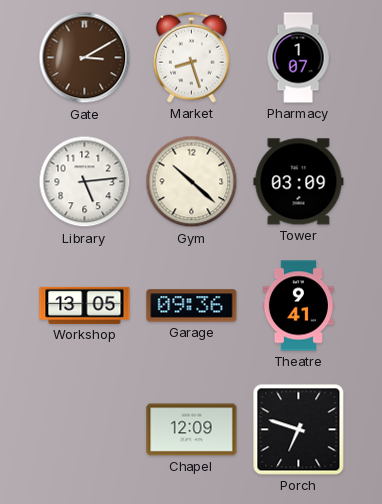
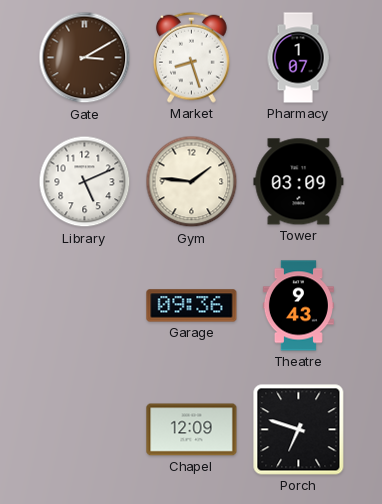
Library: 5:14 -> 5:11
Gym: 10:22 -> 1:46
Workshop: 13:05 -> none
Theatre: 9:41 -> 9:43
